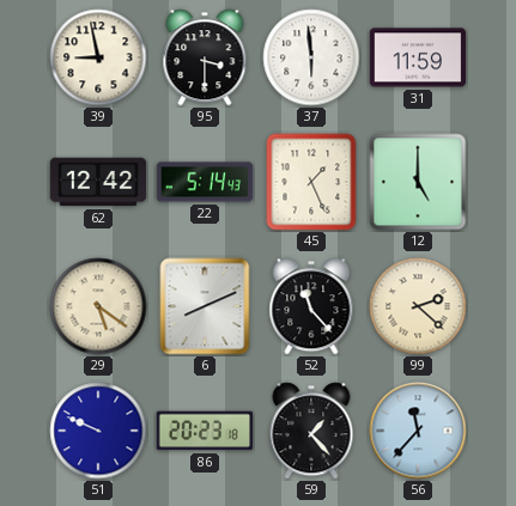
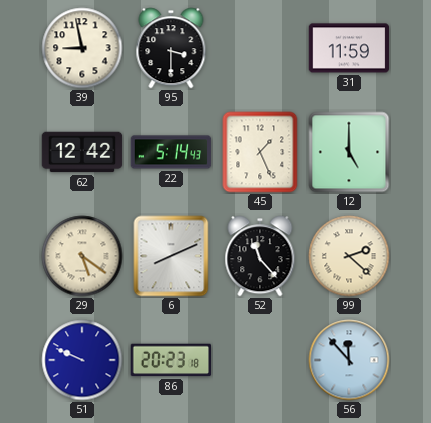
37: 5:59 -> none
59: 1:23 -> none
56: 11:37 -> 11:53
